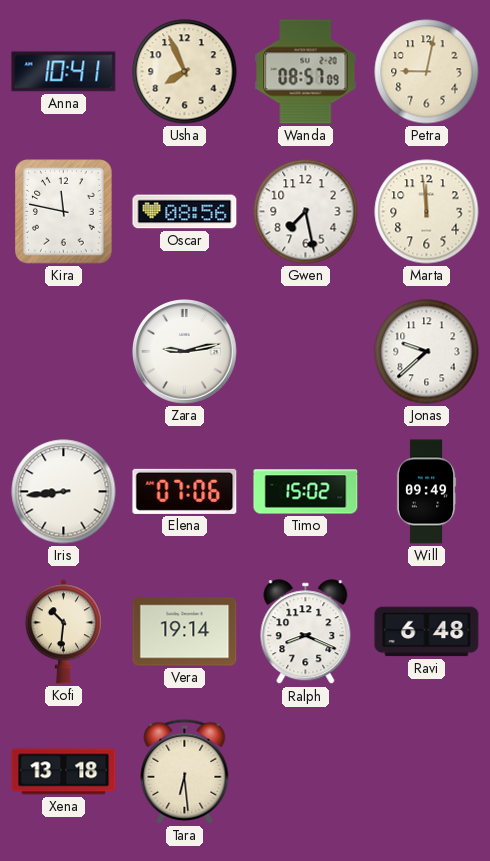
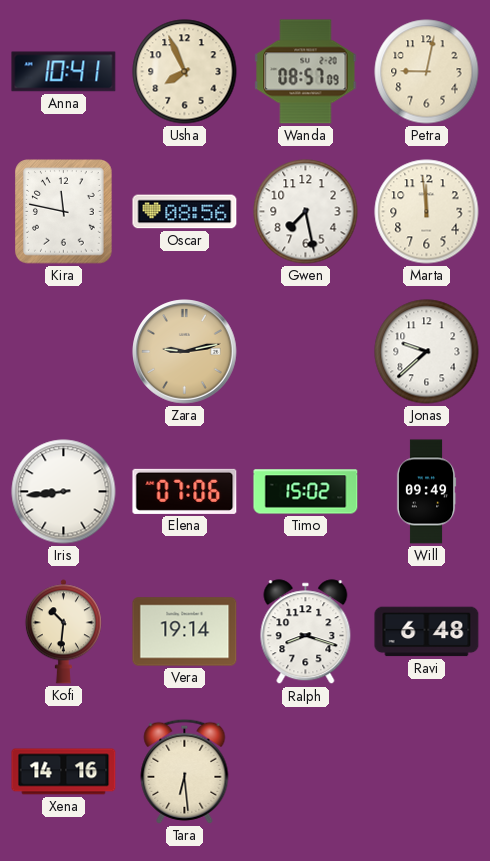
Zara dial: white -> champagne
Ralph: 8:19 -> 8:18
Xena: 13:18 -> 14:16
